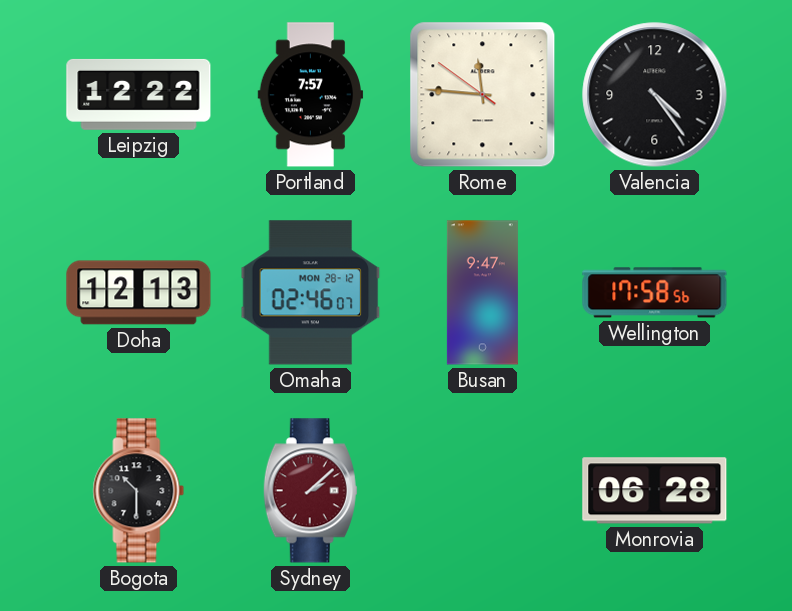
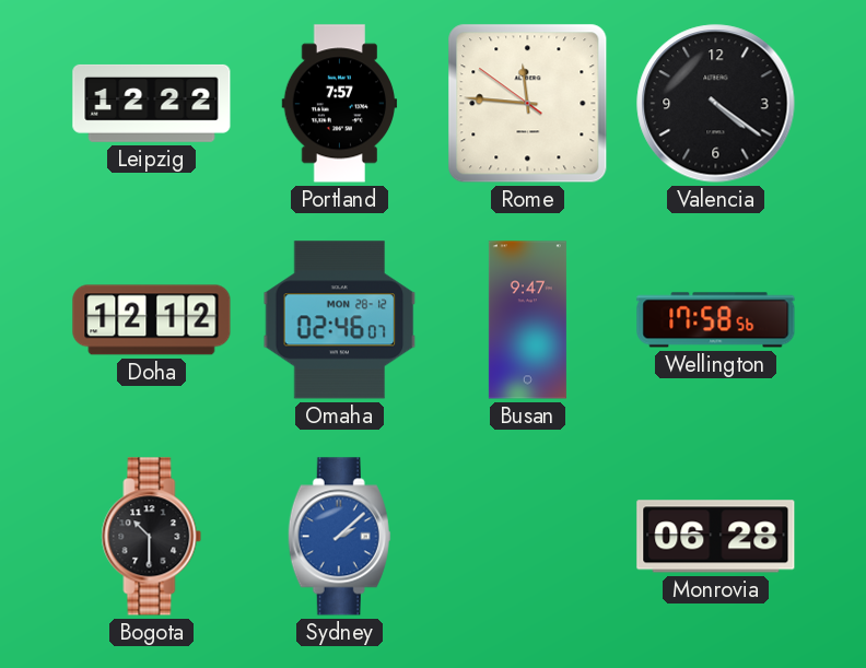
Valencia: 4:24 -> 4:21
Doha: 12:13 -> 12:12
Sydney dial: burgundy -> blue
